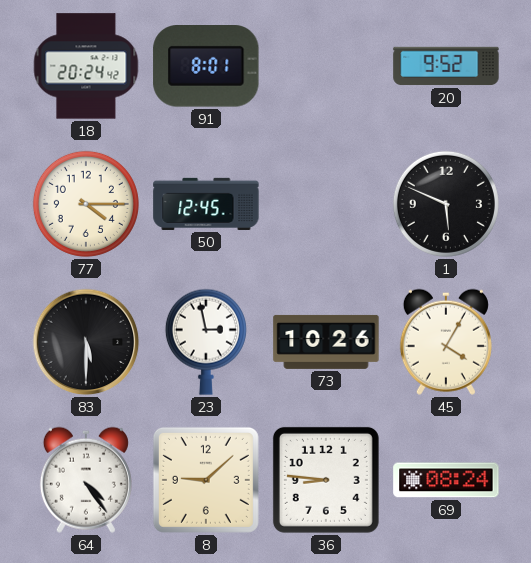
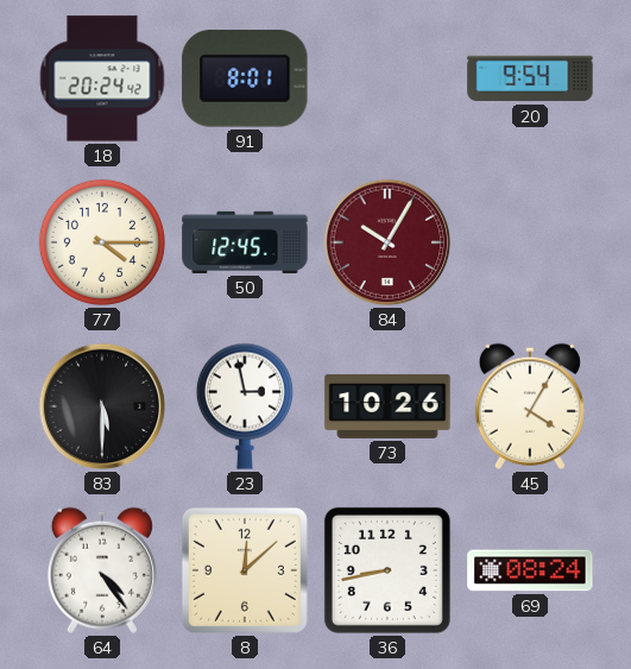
20: 9:52 -> 9:54
84: none -> 10:05
1: 5:49 -> none
8: 9:08 -> 12:08
36: 8:46 -> 8:43
